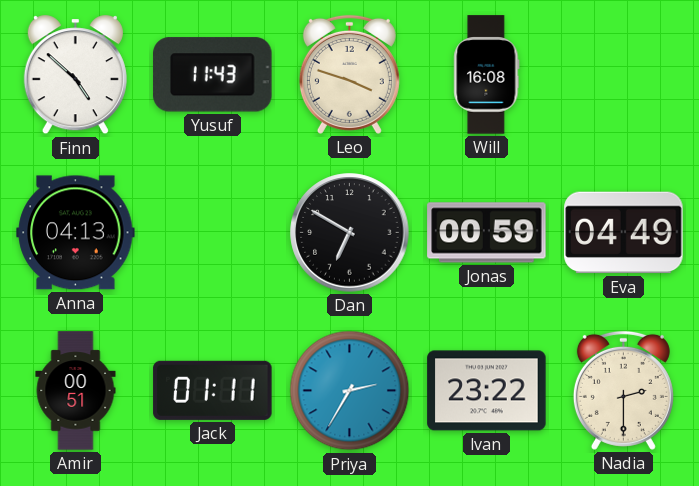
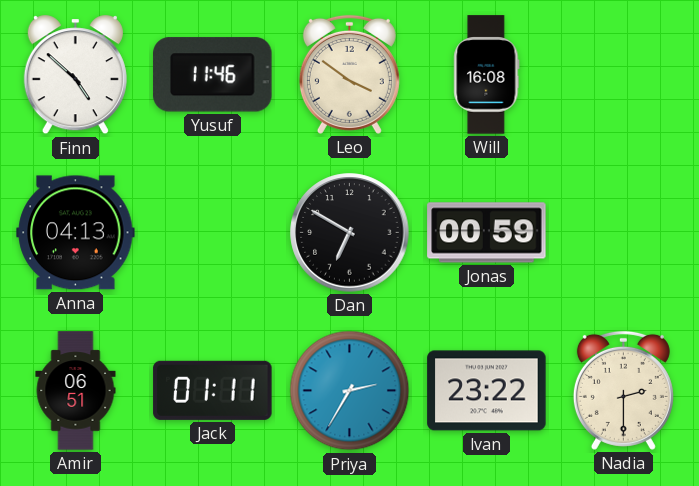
Yusuf: 11:43 -> 11:46
Leo: 3:48 -> 3:51
Eva: 04:49 -> none
Amir: 00:51 -> 06:51
